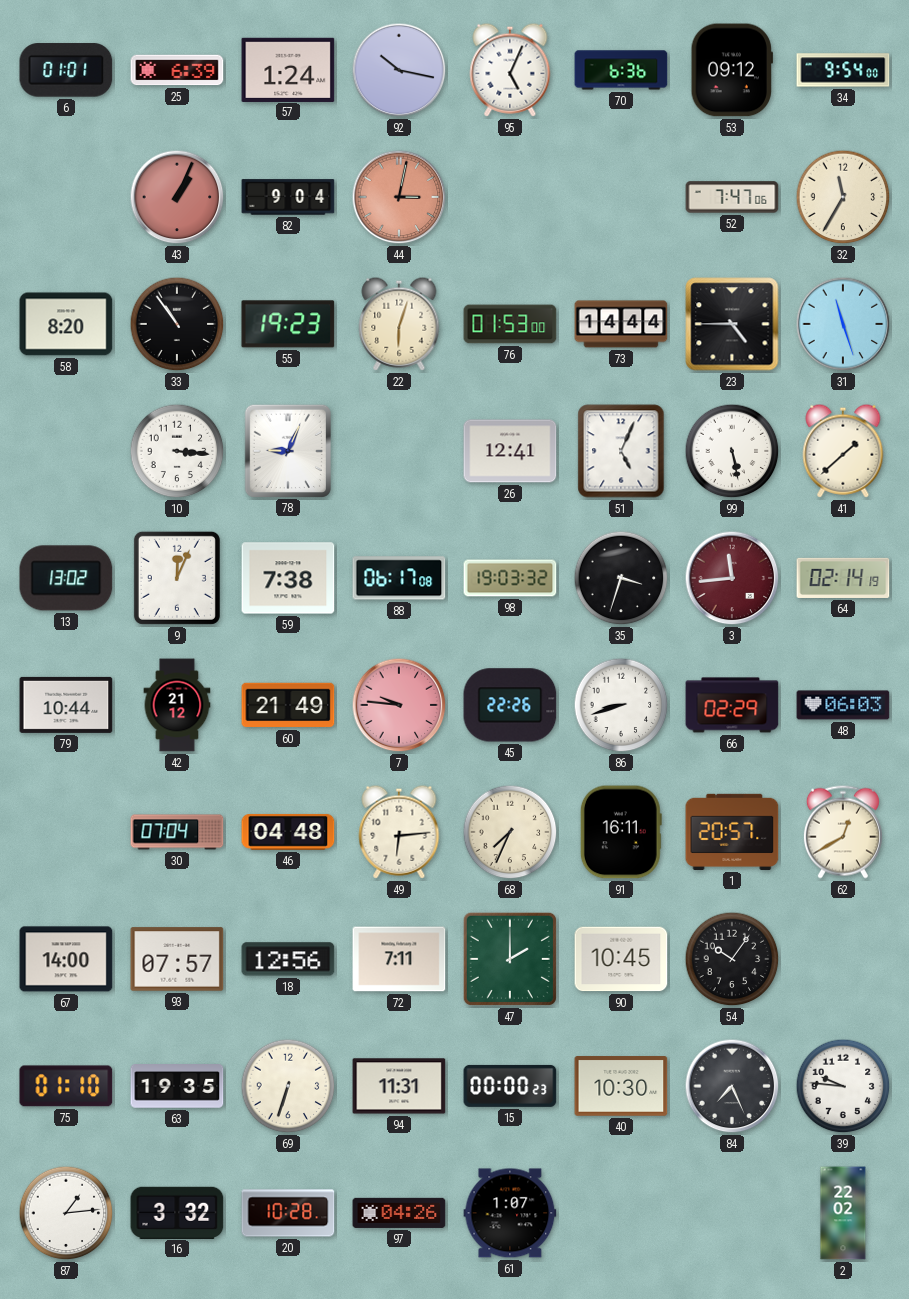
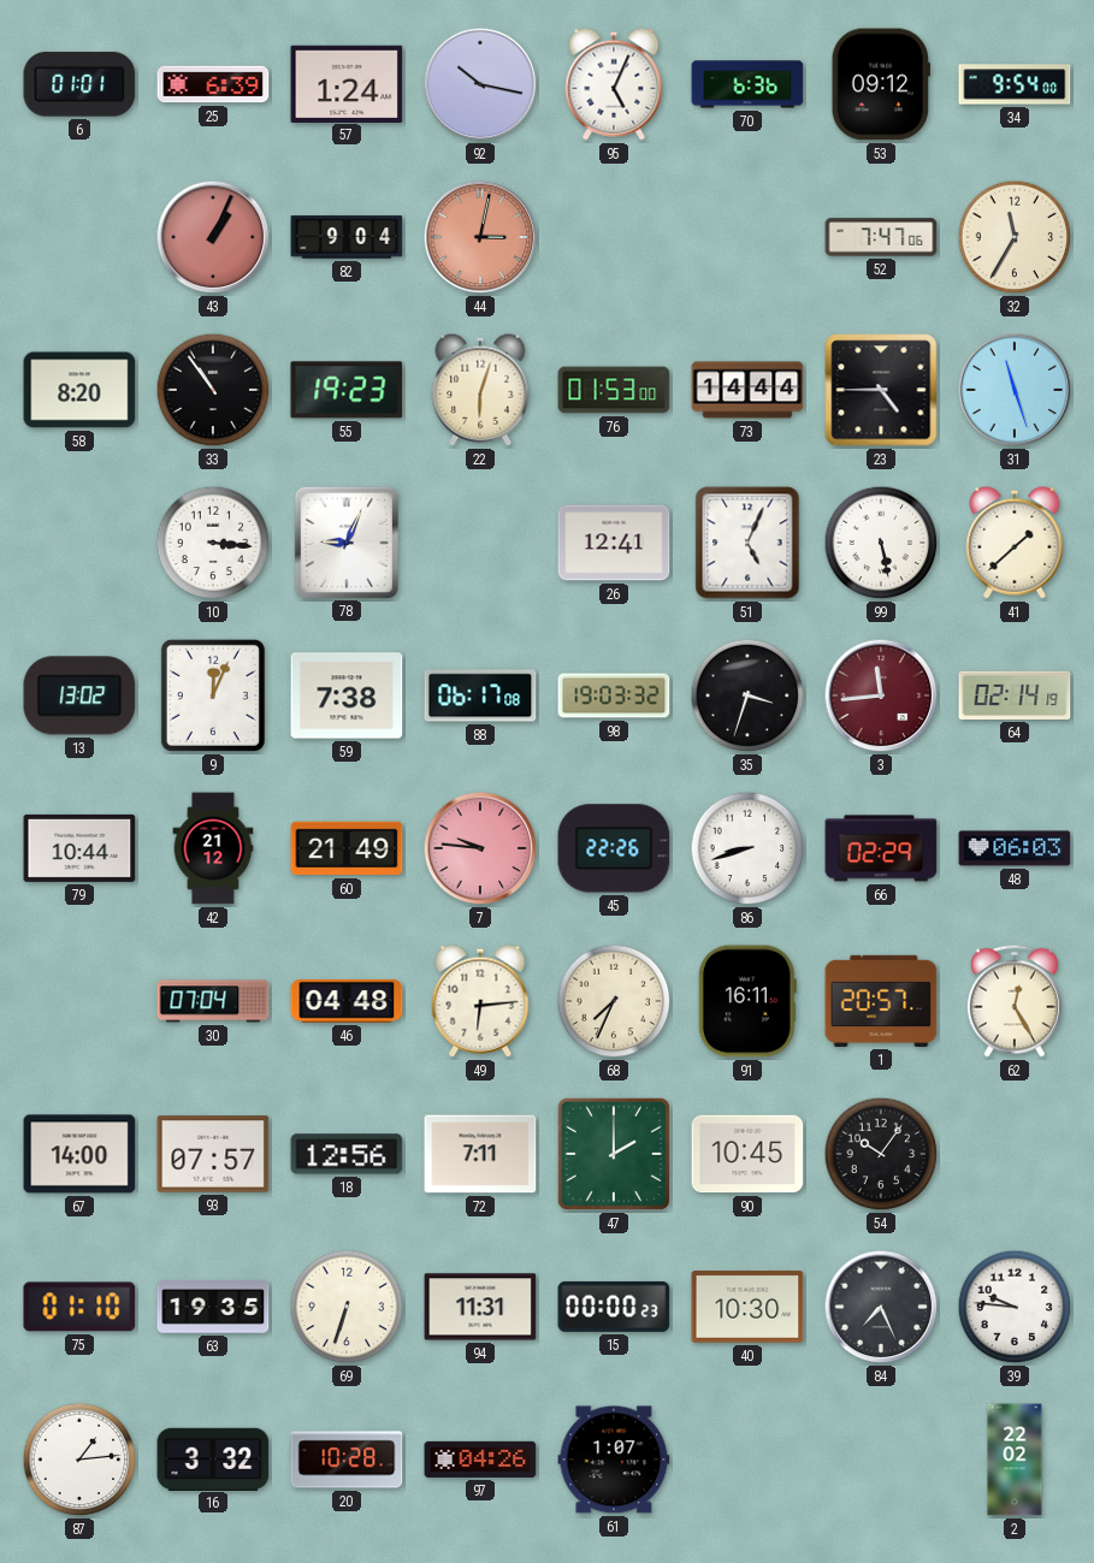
62: 12:40 -> 12:25
